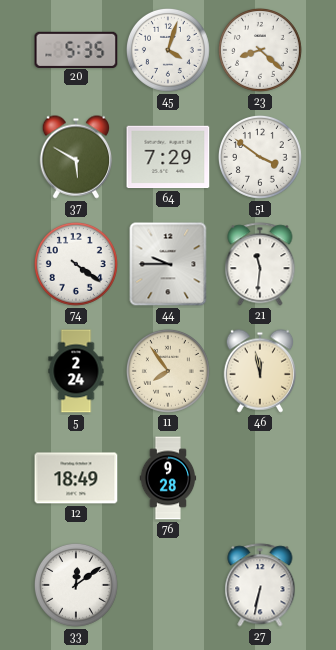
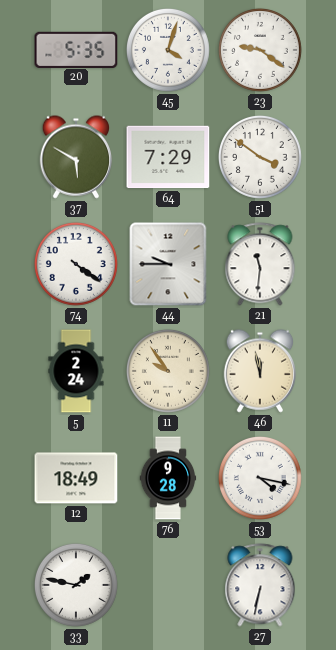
23: 8:22 -> 9:21
11: 7:54 -> 9:54
53: none -> 4:17
33: 12:09 -> 1:47
